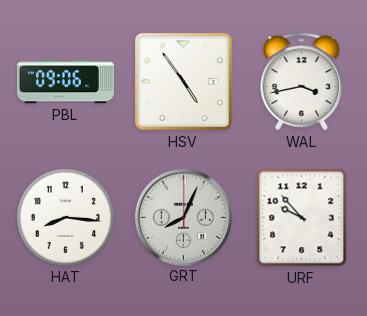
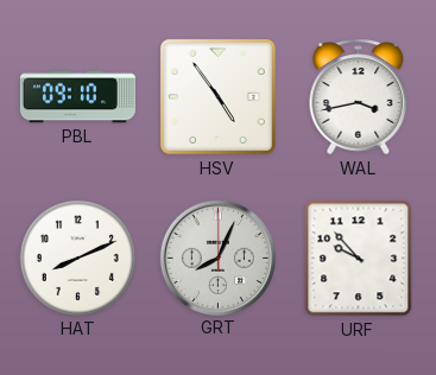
PBL: 09:06 -> 09:10
HAT: 8:16 -> 8:11
